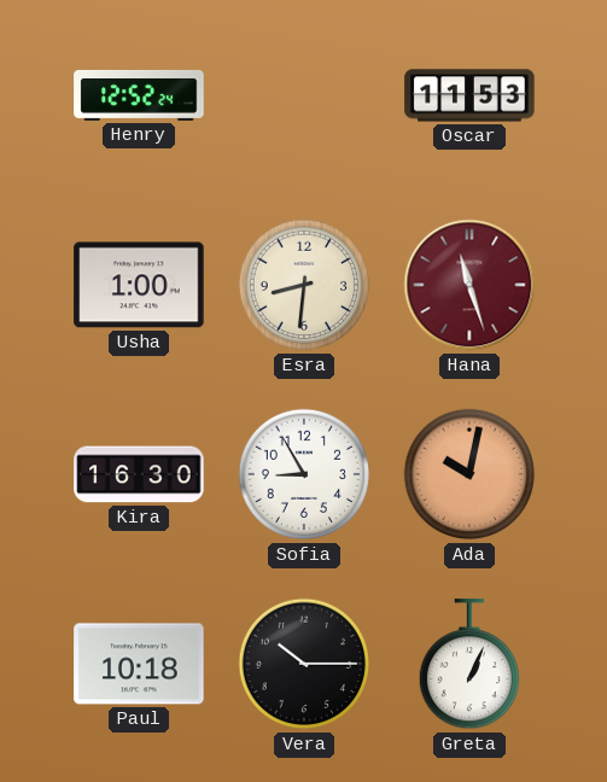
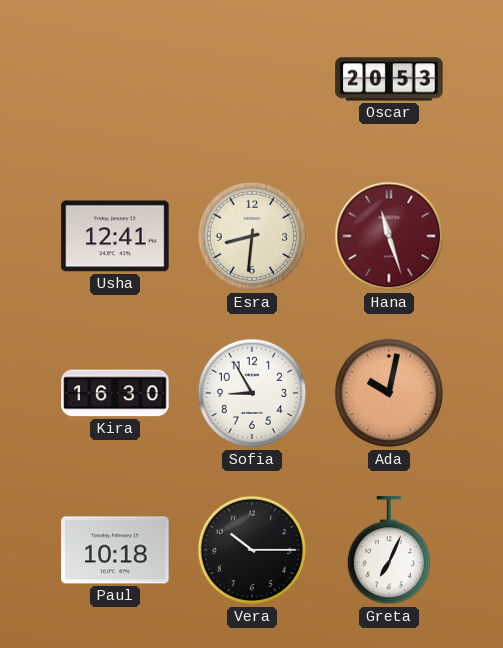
Henry: 12:52 -> none
Oscar: 11:53 -> 20:53
Usha: 1:00 -> 12:41
Greta: 1:04 -> 7:04
